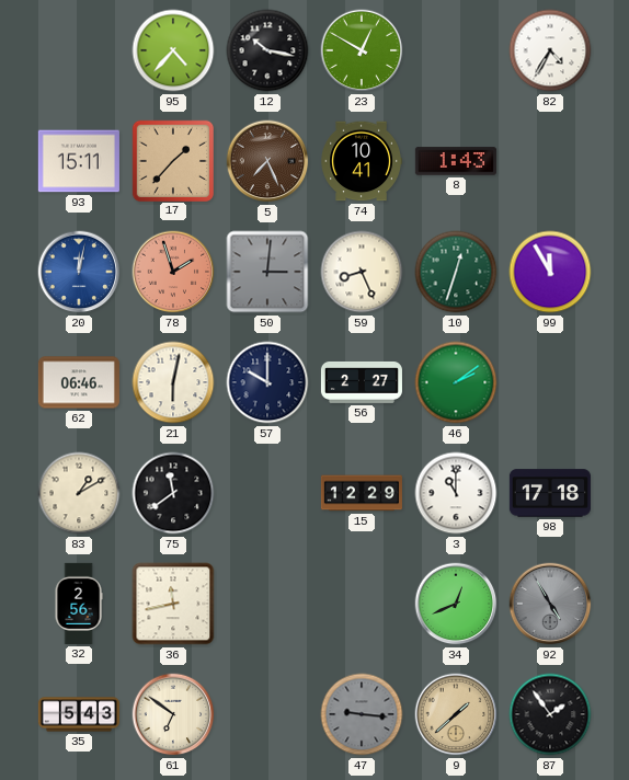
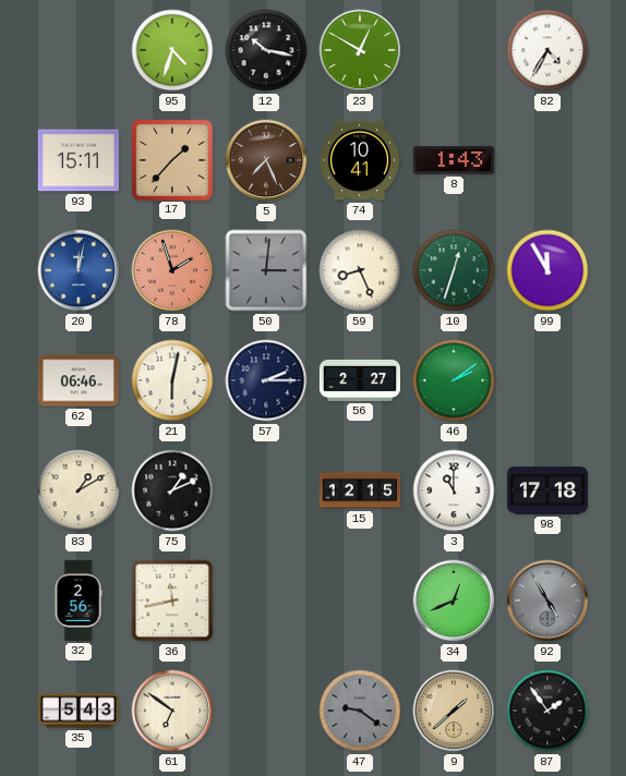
95: 4:37 -> 4:33
57: 10:00 -> 2:15
75: 11:39 -> 1:11
15: 12:29 -> 12:15
47: 9:16 -> 9:21
